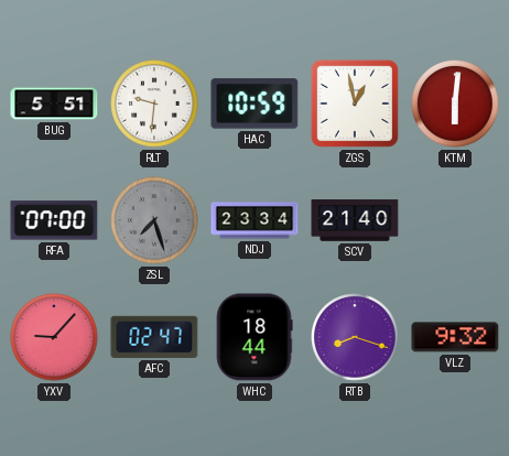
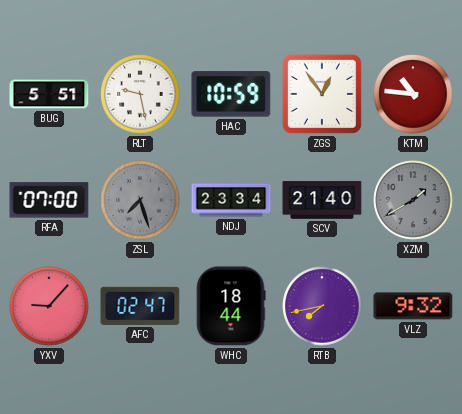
RLT: 9:31 -> 9:28
ZGS: 12:58 -> 12:54
KTM: 6:01 -> 10:46
XZM: none -> 1:40
RTB: 8:18 -> 7:43
